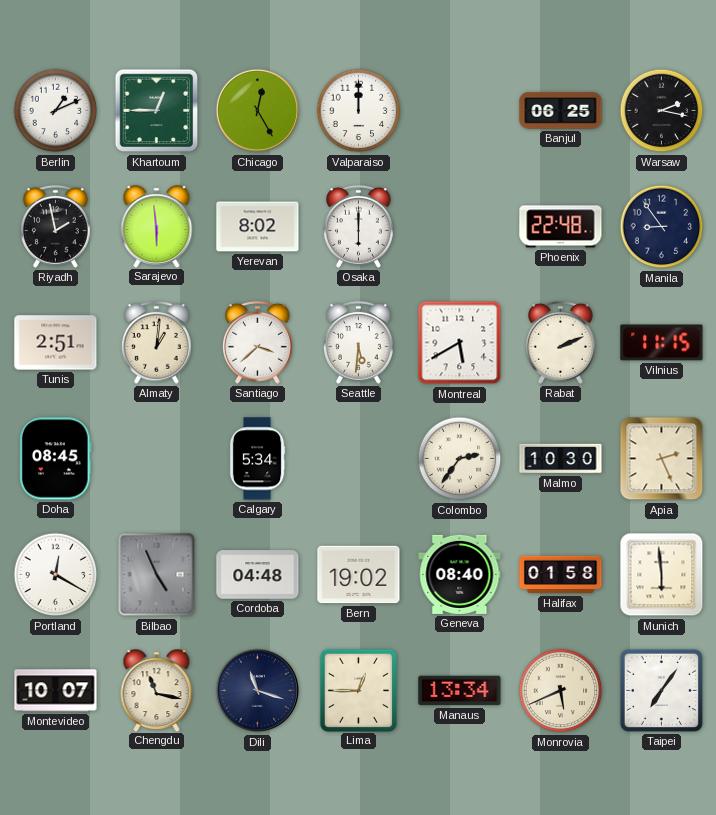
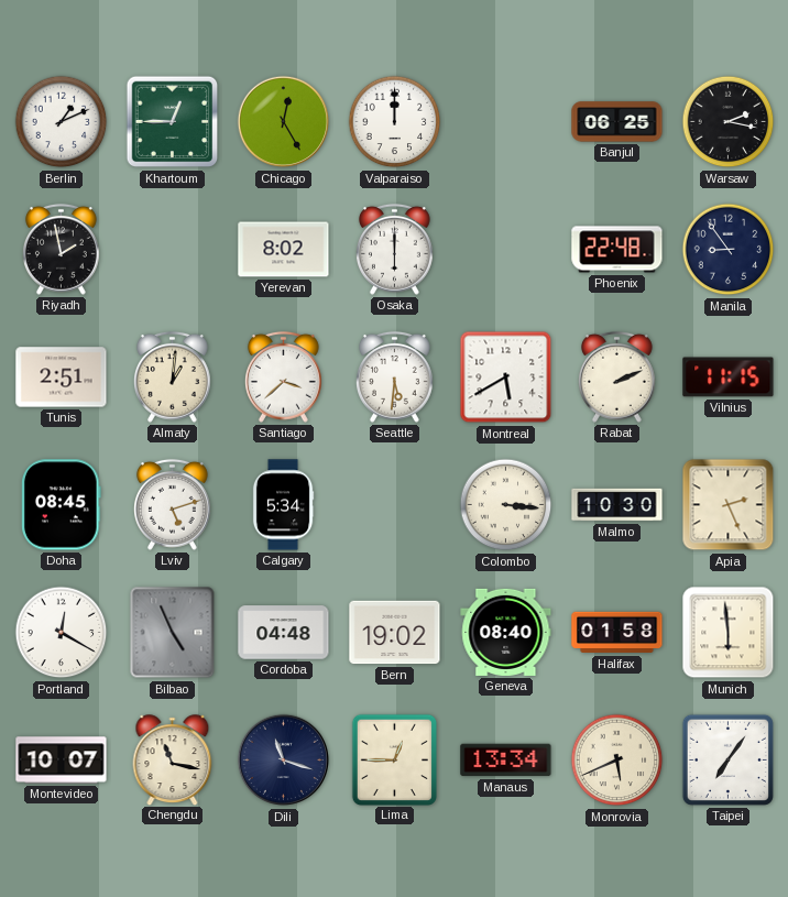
Sarajevo: 5:59 -> none
Lviv: none -> 5:12
Colombo: 2:36 -> 3:16
